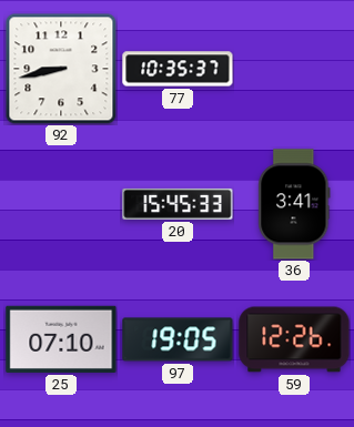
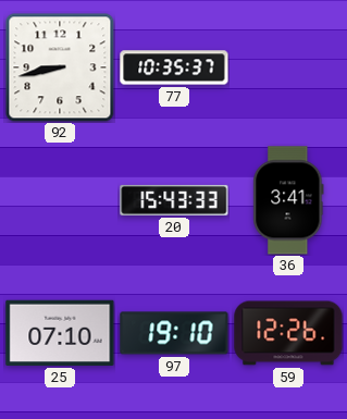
20: 15:45 -> 15:43
97: 19:05 -> 19:10
